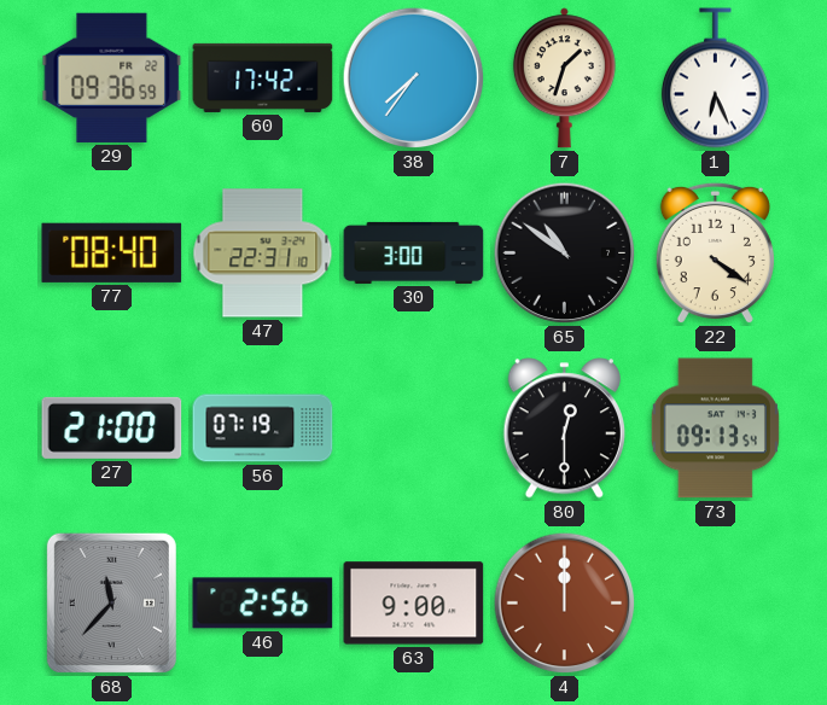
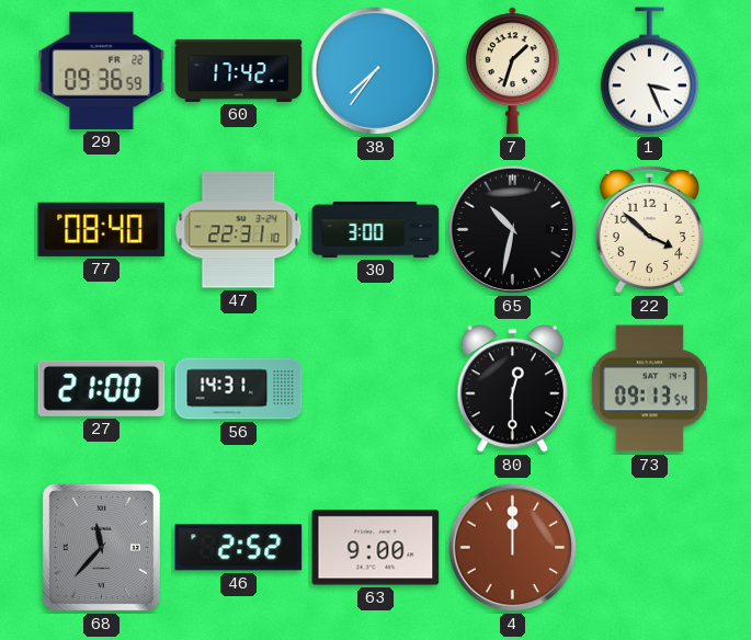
1: 6:26 -> 3:26
65: 10:51 -> 10:32
22: 4:21 -> 3:52
56: 07:19 -> 14:31
46: 2:56 -> 2:52
